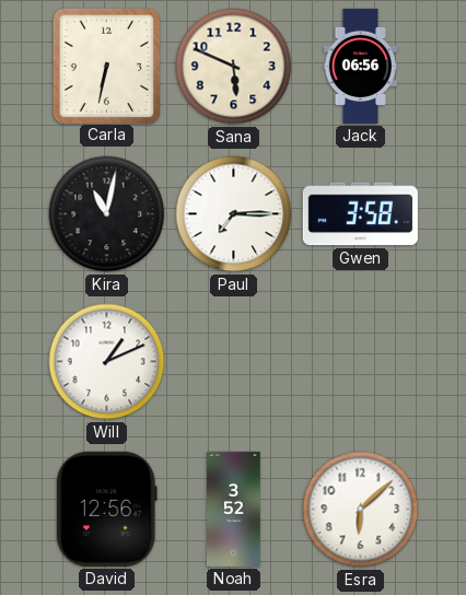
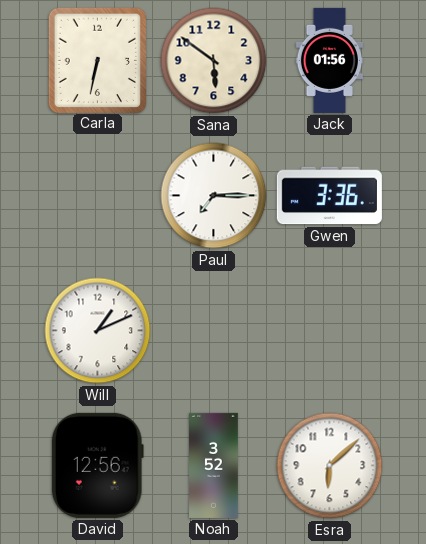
Sana: 5:49 -> 5:51
Jack: 06:56 -> 01:56
Kira: 11:02 -> none
Gwen: 3:58 -> 3:36
